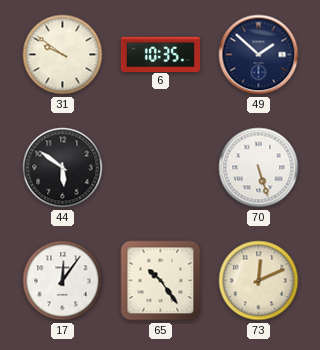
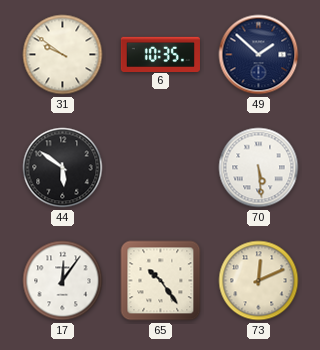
70: 5:27 -> 5:29
